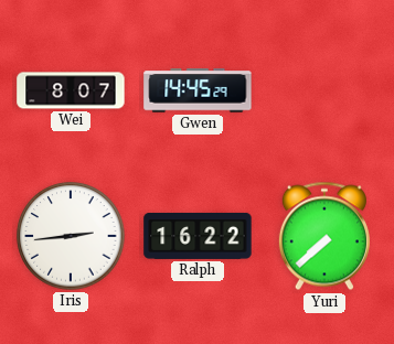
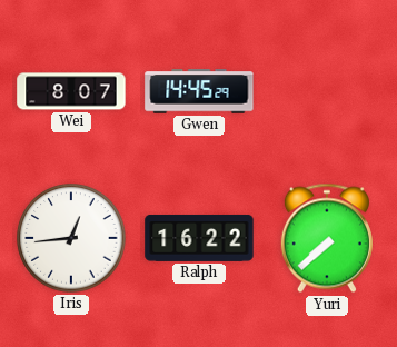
Iris: 2:44 -> 12:44
